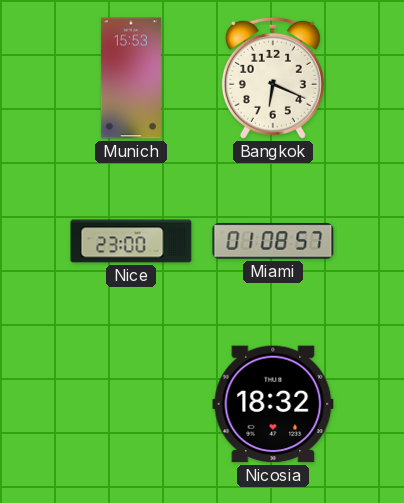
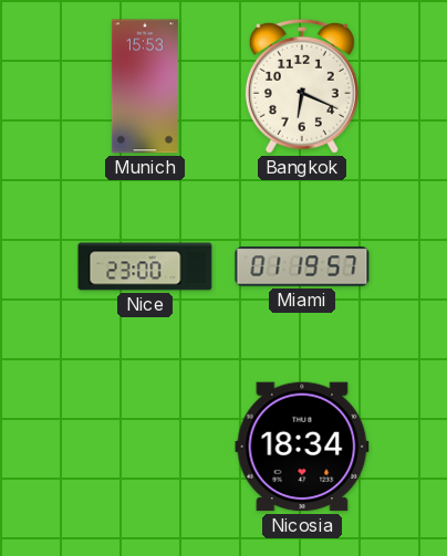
Miami: 01:08 -> 01:19
Nicosia: 18:32 -> 18:34
